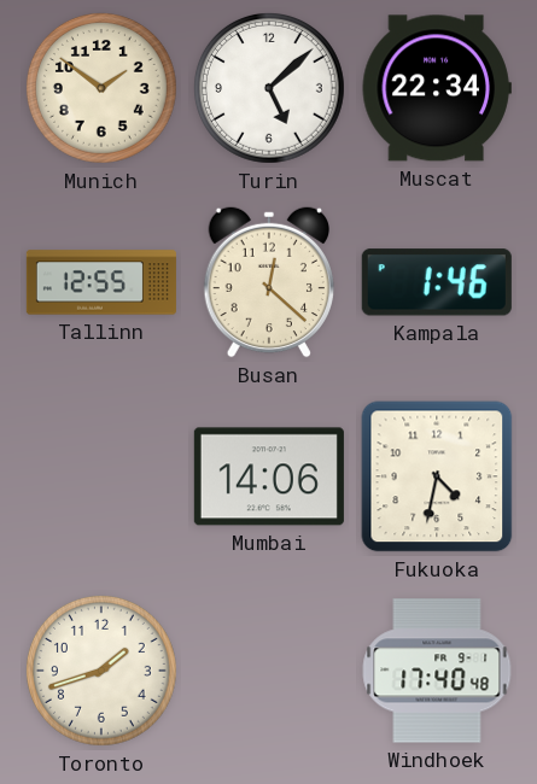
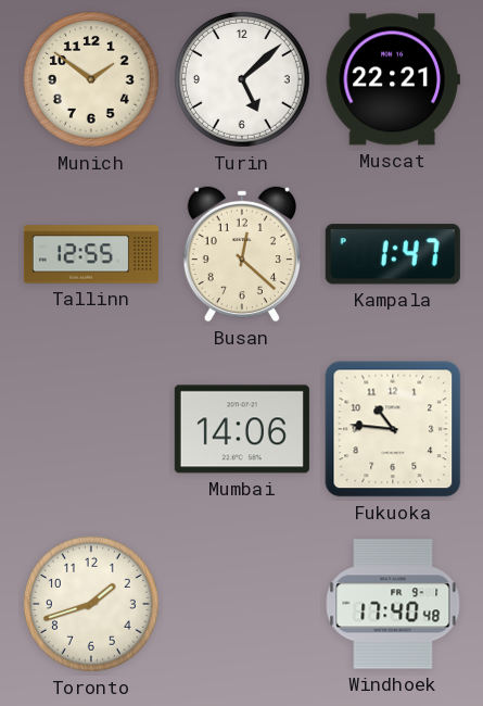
Muscat: 22:34 -> 22:21
Kampala: 1:46 -> 1:47
Fukuoka: 4:32 -> 10:46
